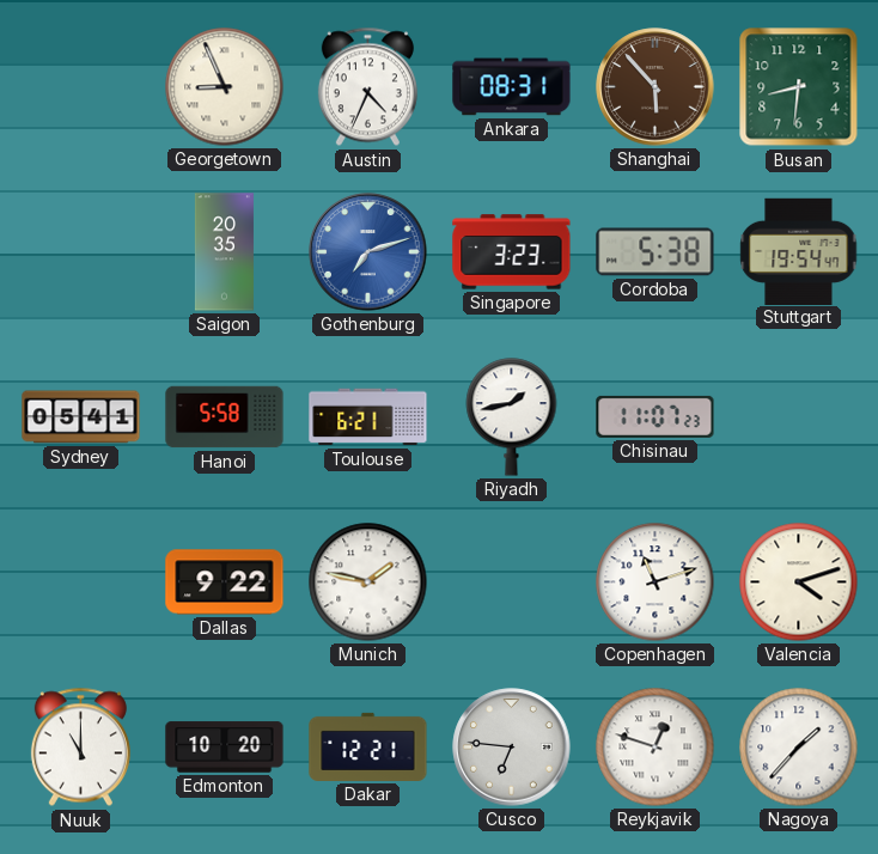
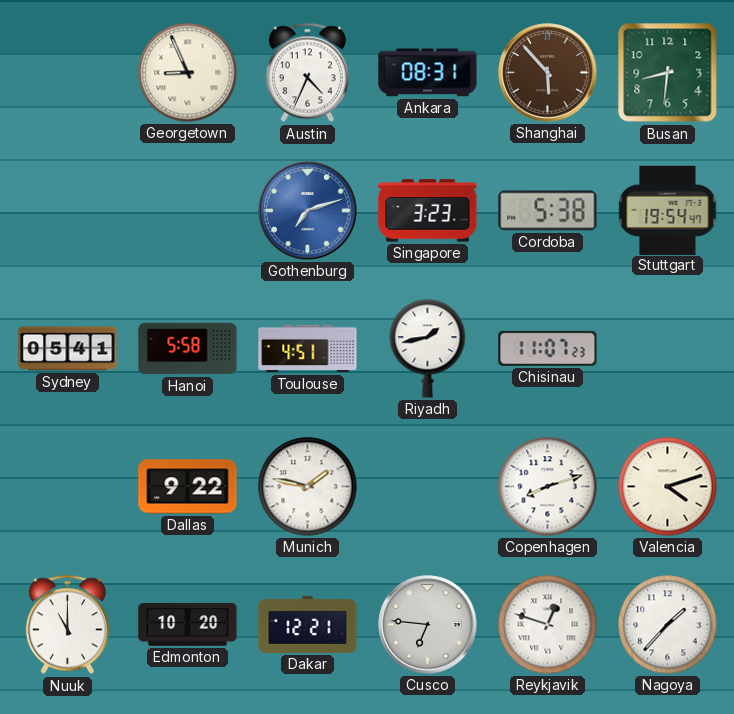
Saigon: 20:35 -> none
Toulouse: 6:21 -> 4:51
Copenhagen: 11:12 -> 8:12
